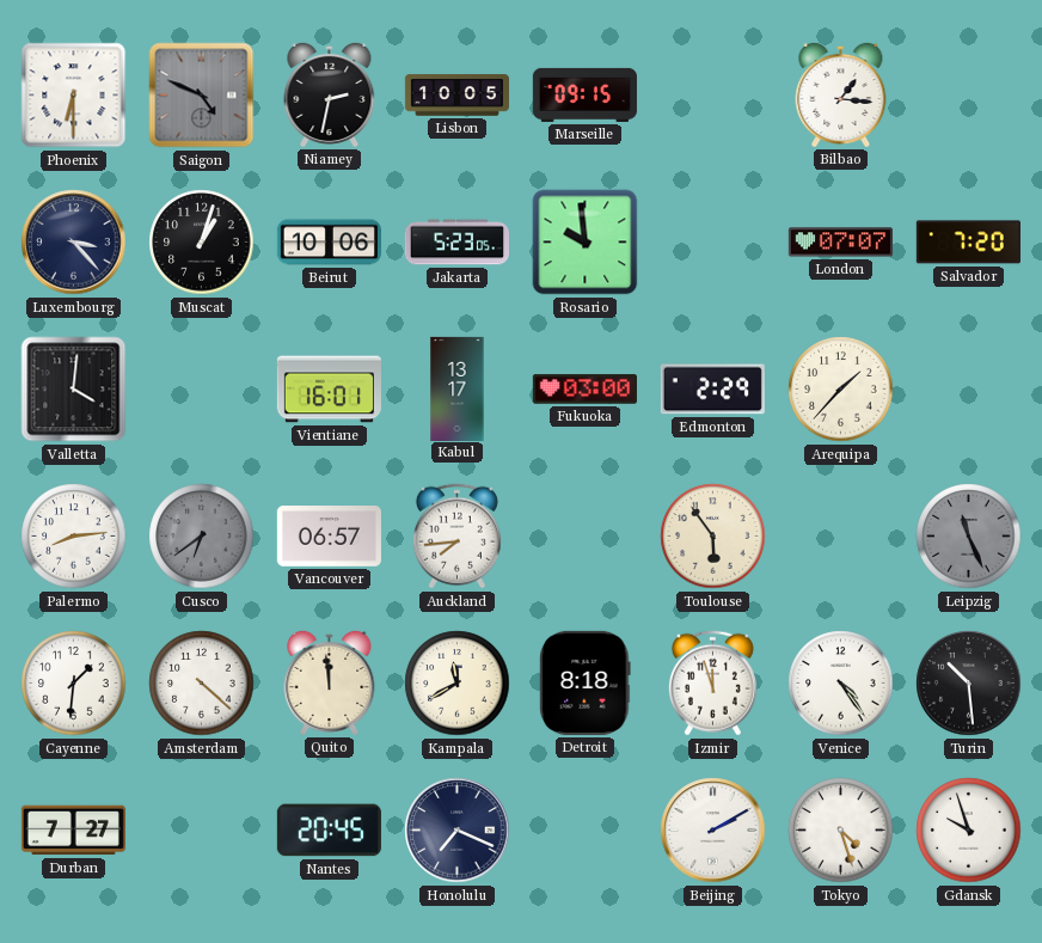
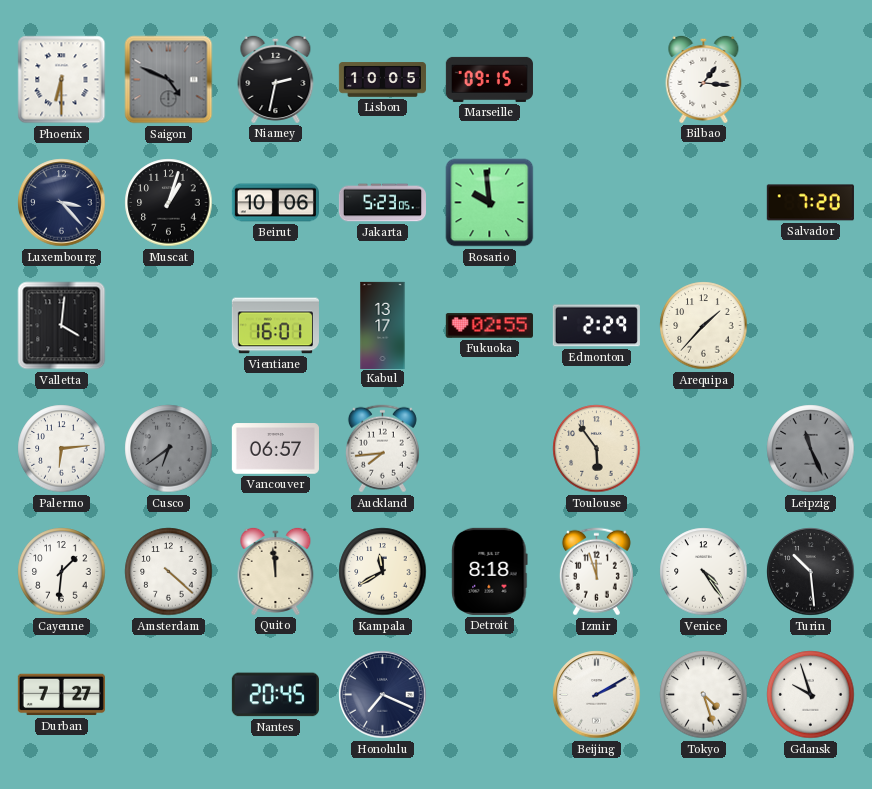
London: 07:07 -> none
Fukuoka: 03:00 -> 02:55
Palermo: 8:14 -> 6:14
